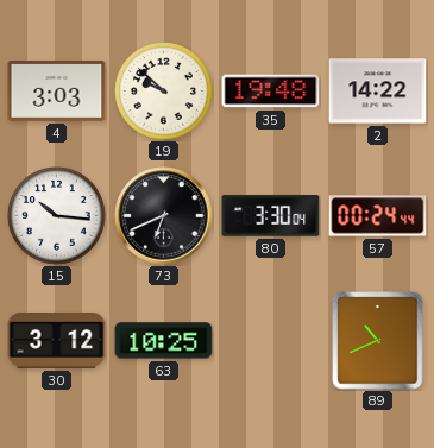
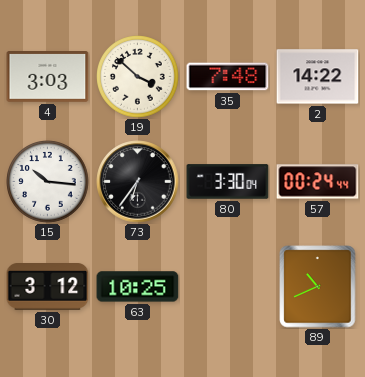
19: 9:52 -> 3:52
35: 19:48 -> 7:48
73: 6:41 -> 6:36
